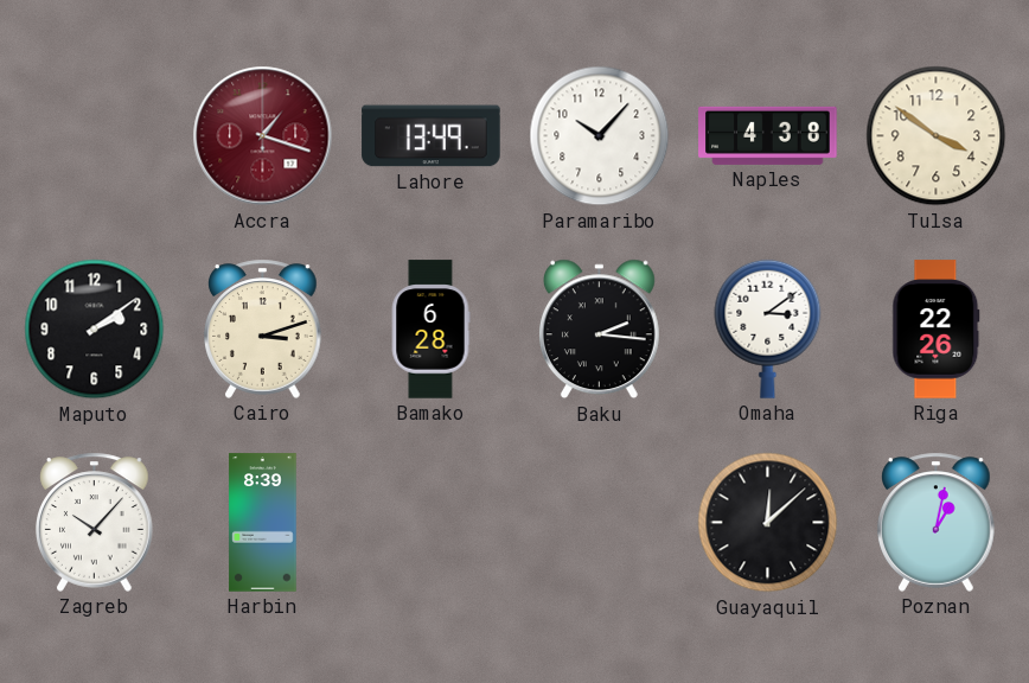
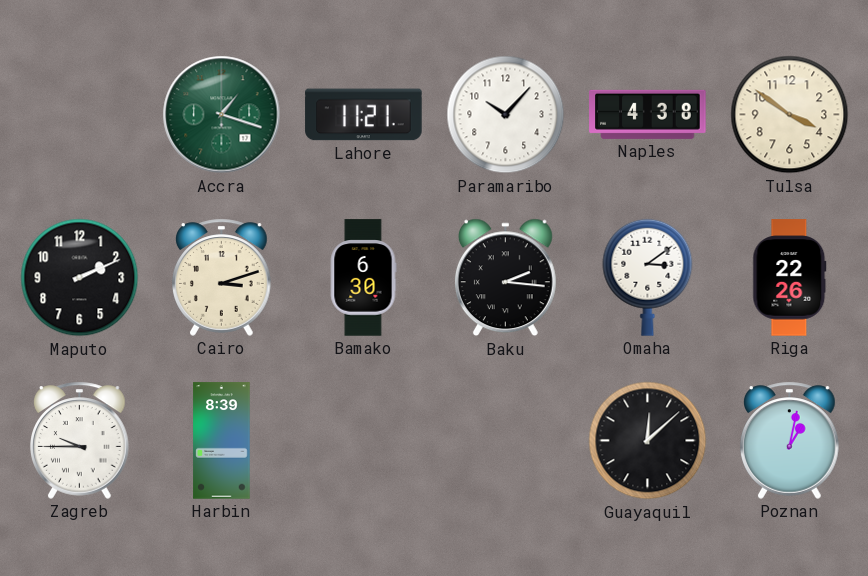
Accra dial: burgundy -> green
Lahore: 13:49 -> 11:21
Maputo: 2:09 -> 2:11
Bamako: 6:28 -> 6:30
Zagreb: 10:07 -> 9:45
